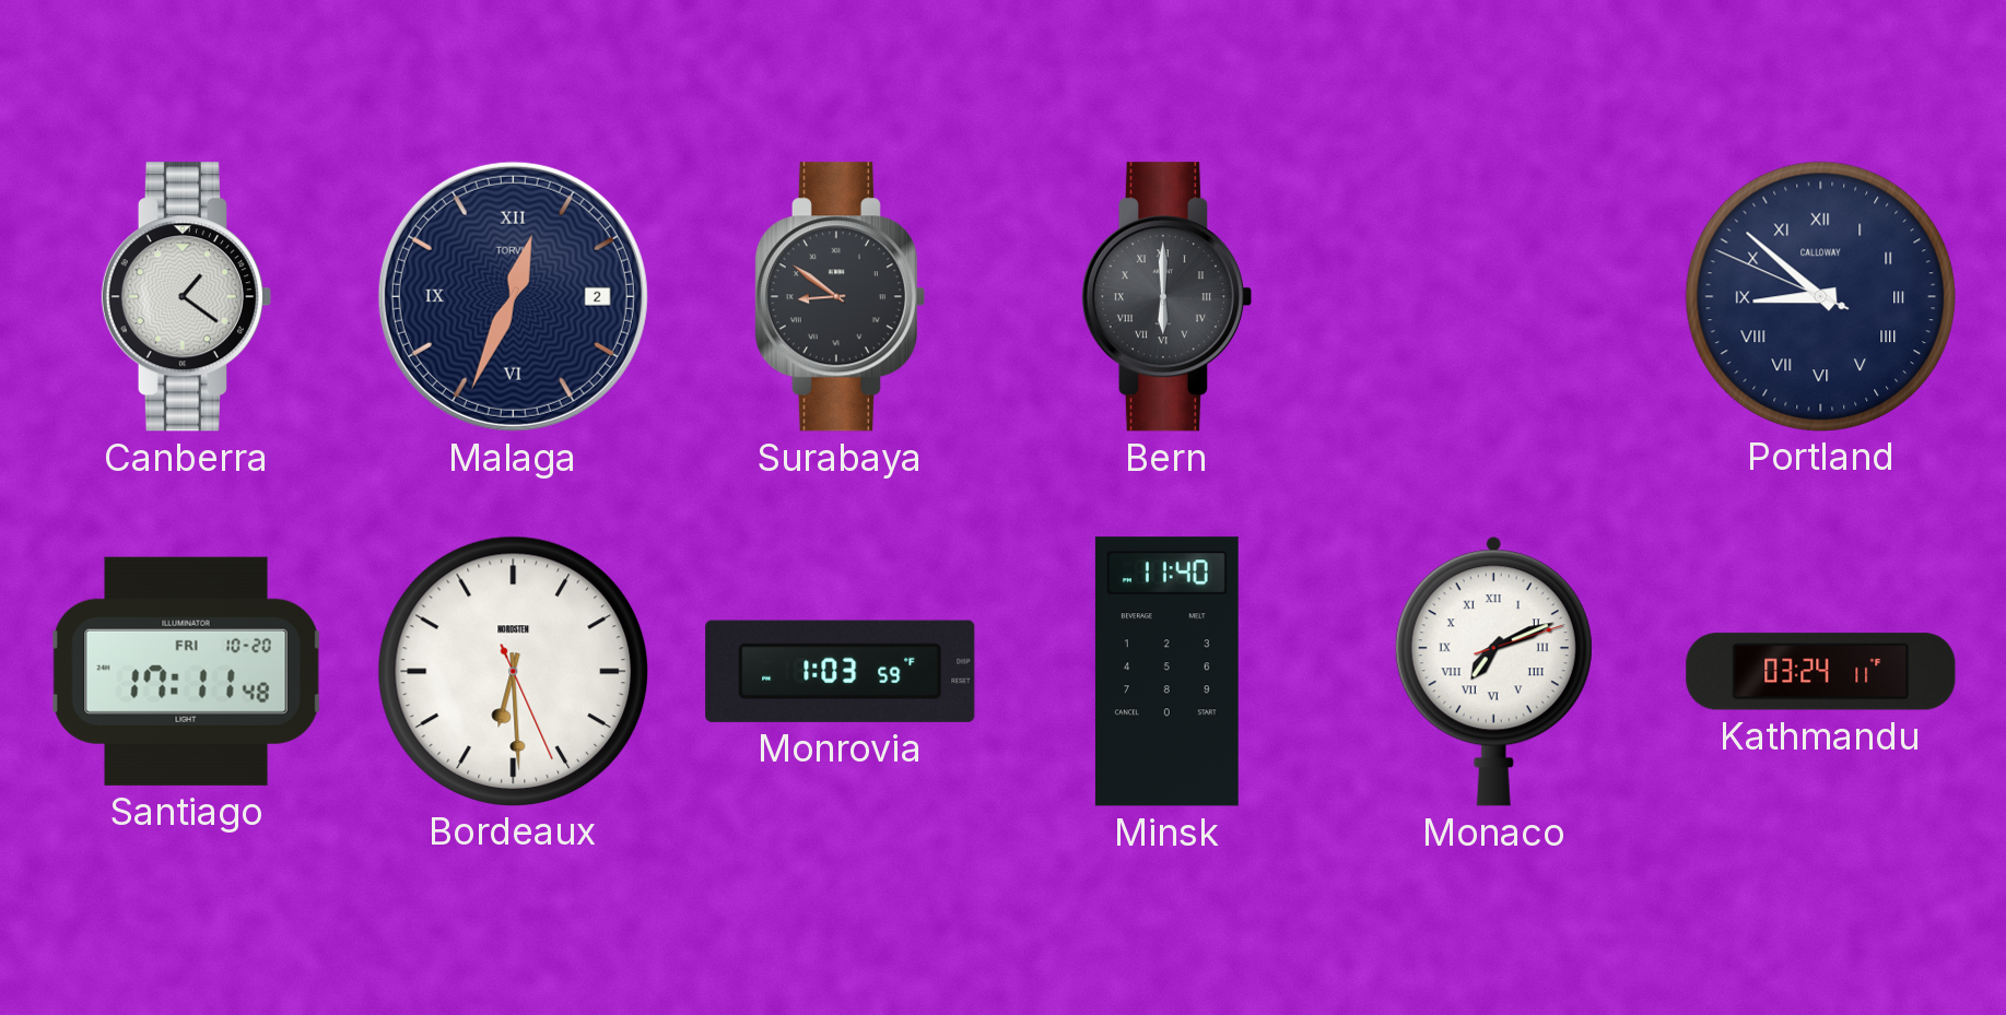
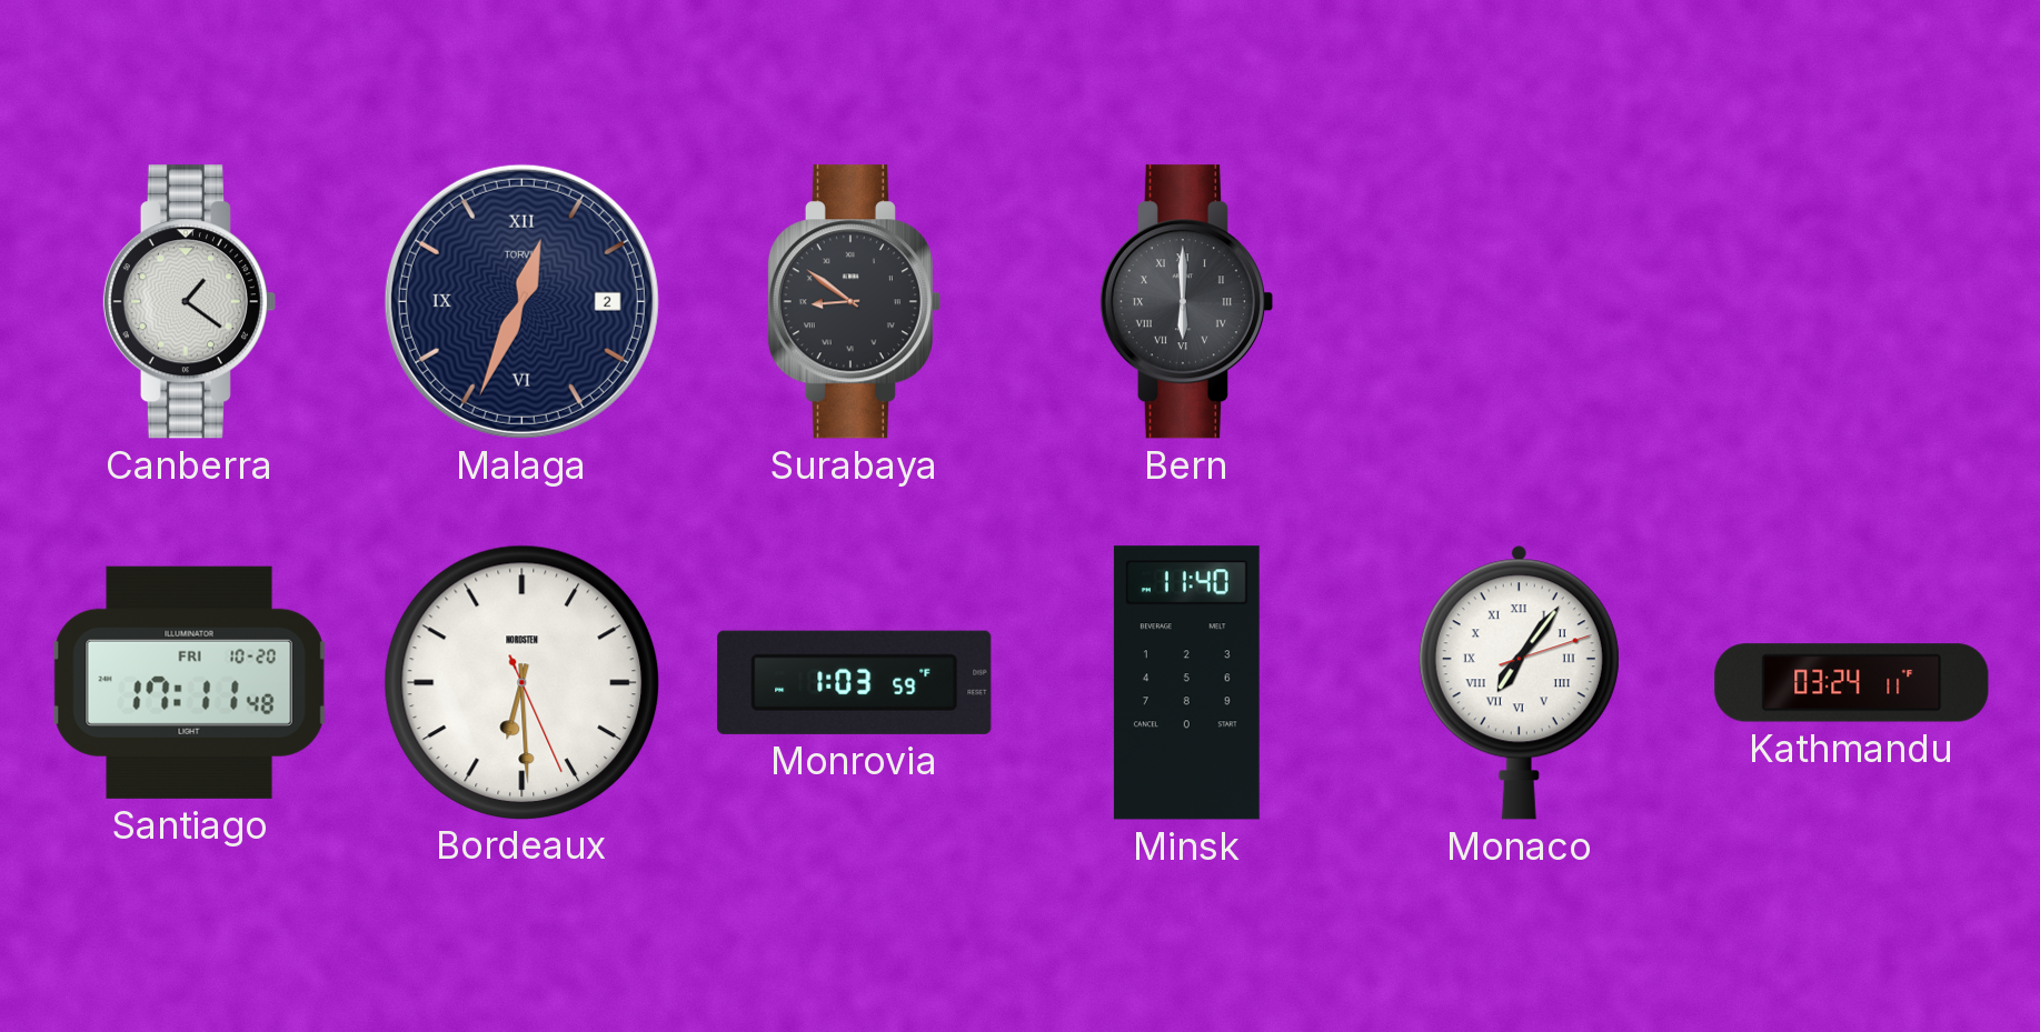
Portland: 8:51 -> none
Monaco: 7:11 -> 7:06
